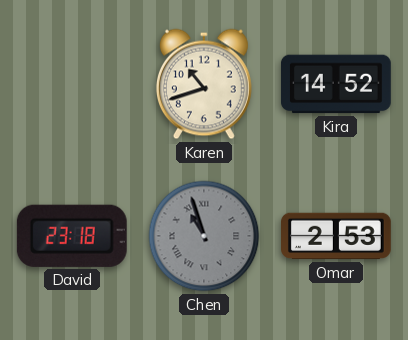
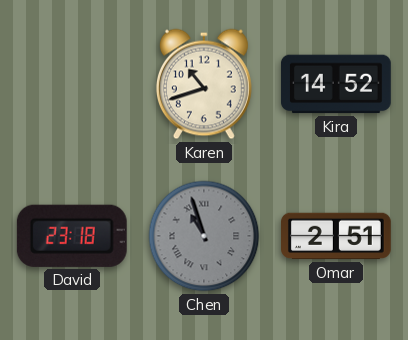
Omar: 2:53 -> 2:51
